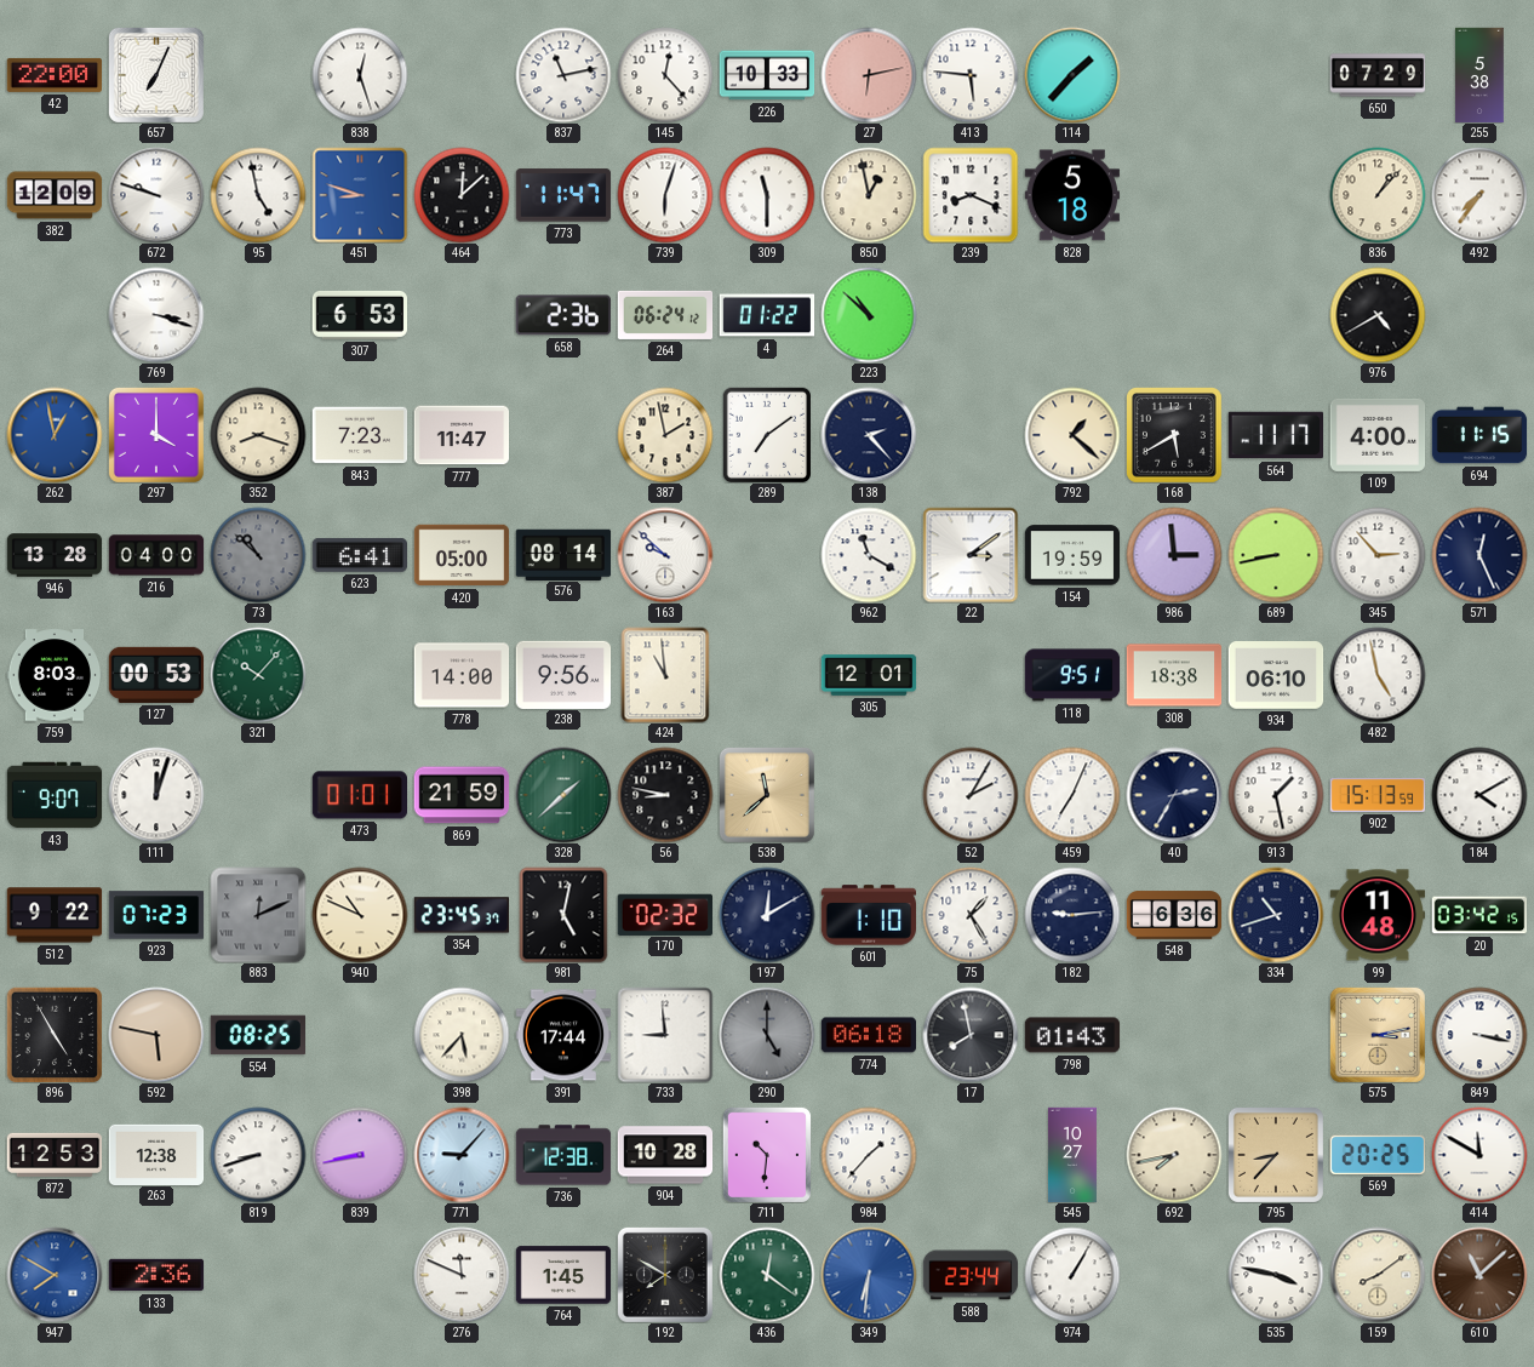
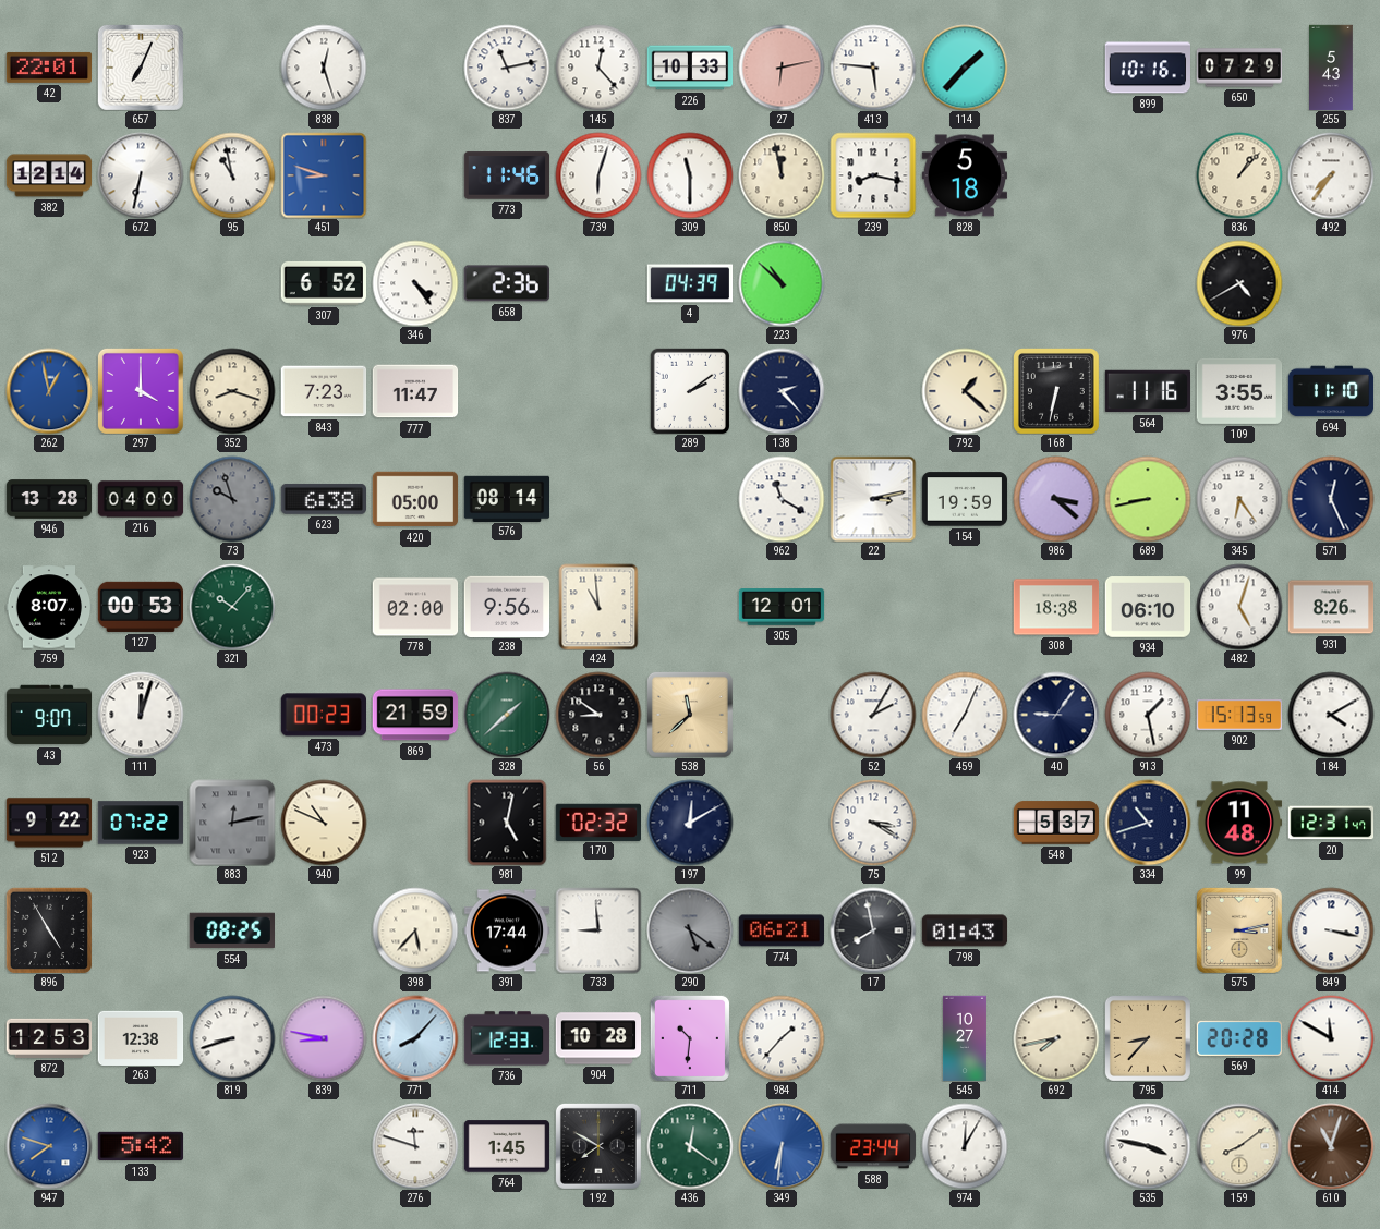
42: 22:00 -> 22:01
899: none -> 10:16
255: 5:38 -> 5:43
382: 12:09 -> 12:14
672: 9:48 -> 6:32
95: 4:58 -> 10:58
464: 12:08 -> none
773: 11:47 -> 11:46
850: 12:58 -> 11:58
239: 8:19 -> 8:17
769: 3:18 -> none
307: 6:53 -> 6:52
346: none -> 4:24
264: 06:24 -> none
4: 01:22 -> 04:39
387: 1:58 -> none
289: 7:09 -> 2:09
168: 5:40 -> 6:32
564: 11:17 -> 11:16
109: 4:00 -> 3:55
694: 11:15 -> 11:10
73: 10:52 -> 9:57
623: 6:41 -> 6:38
163: 9:52 -> none
22: 3:09 -> 3:13
986: 2:59 -> 3:22
345: 2:53 -> 6:24
759: 8:03 -> 8:07
778: 14:00 -> 02:00
118: 9:51 -> none
482: 4:58 -> 5:03
931: none -> 8:26
473: 01:01 -> 00:23
56: 8:47 -> 8:51
40: 2:35 -> 9:06
923: 07:23 -> 07:22
883: 12:11 -> 12:13
354: 23:45 -> none
601: 1:10 -> none
75: 1:25 -> 3:20
182: 9:14 -> none
548: 6:36 -> 5:37
20: 03:42 -> 12:31
592: 5:47 -> none
290: 5:00 -> 5:21
774: 06:18 -> 06:21
839: 8:43 -> 8:47
771: 9:07 -> 8:07
736: 12:38 -> 12:33
569: 20:25 -> 20:28
947: 7:50 -> 7:48
133: 2:36 -> 5:42
276: 11:49 -> 11:48
974: 1:05 -> 12:05
610: 11:08 -> 11:03
